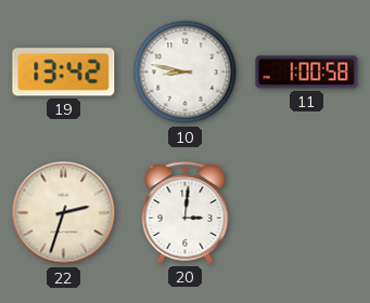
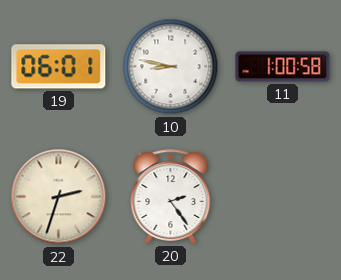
19: 13:42 -> 06:01
20: 3:01 -> 2:24
